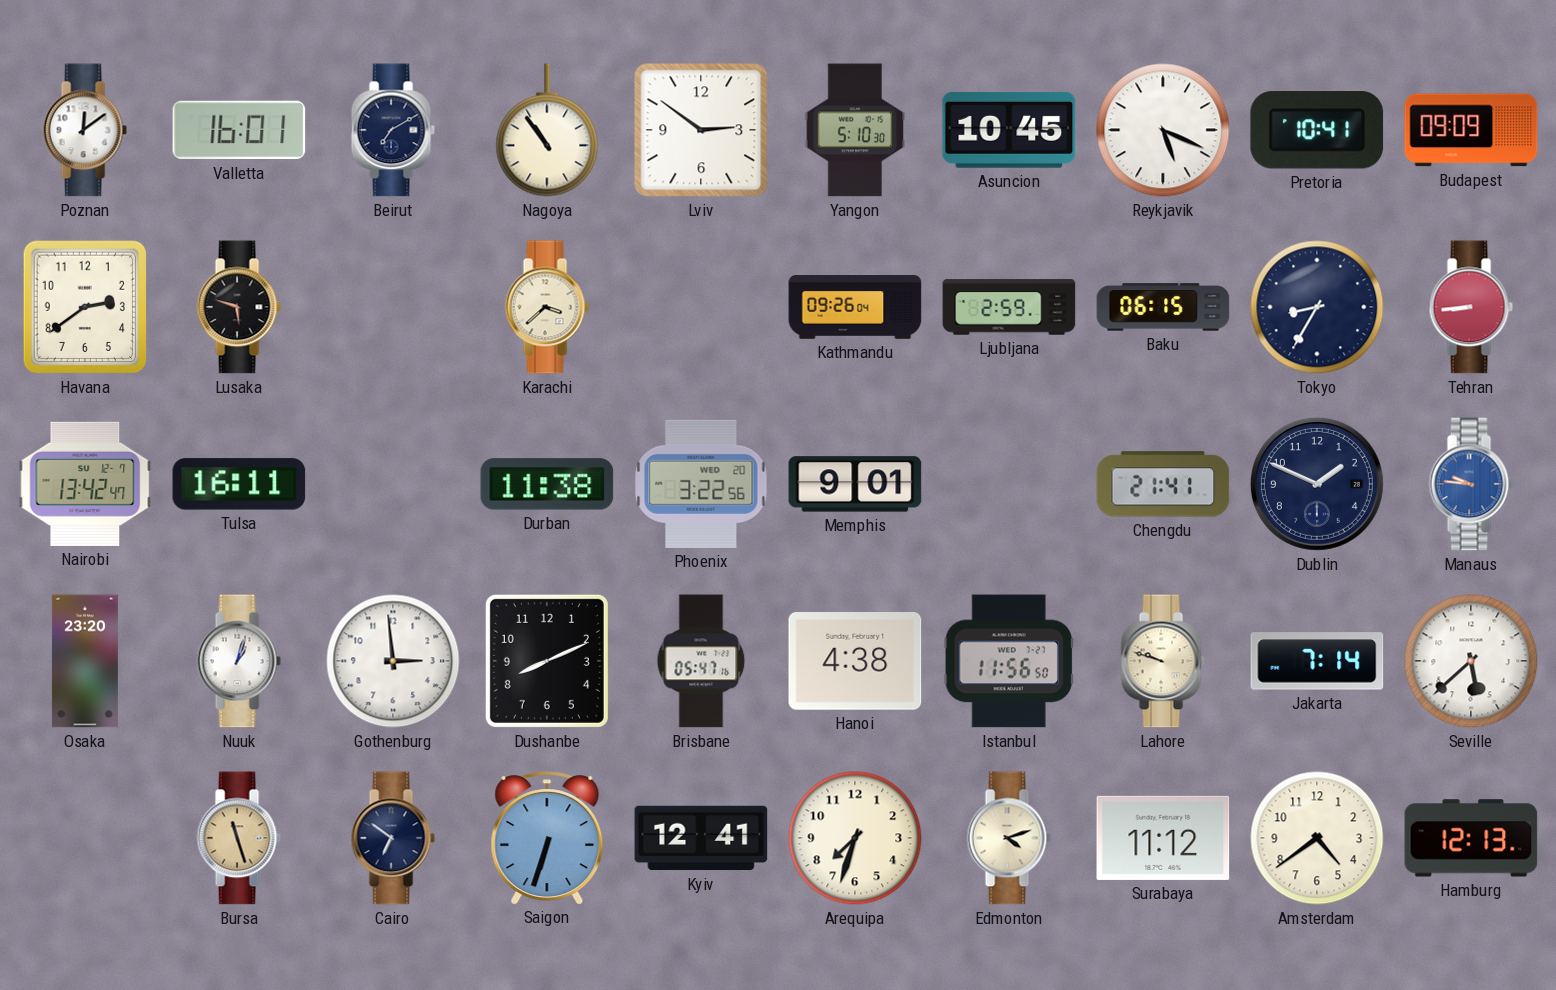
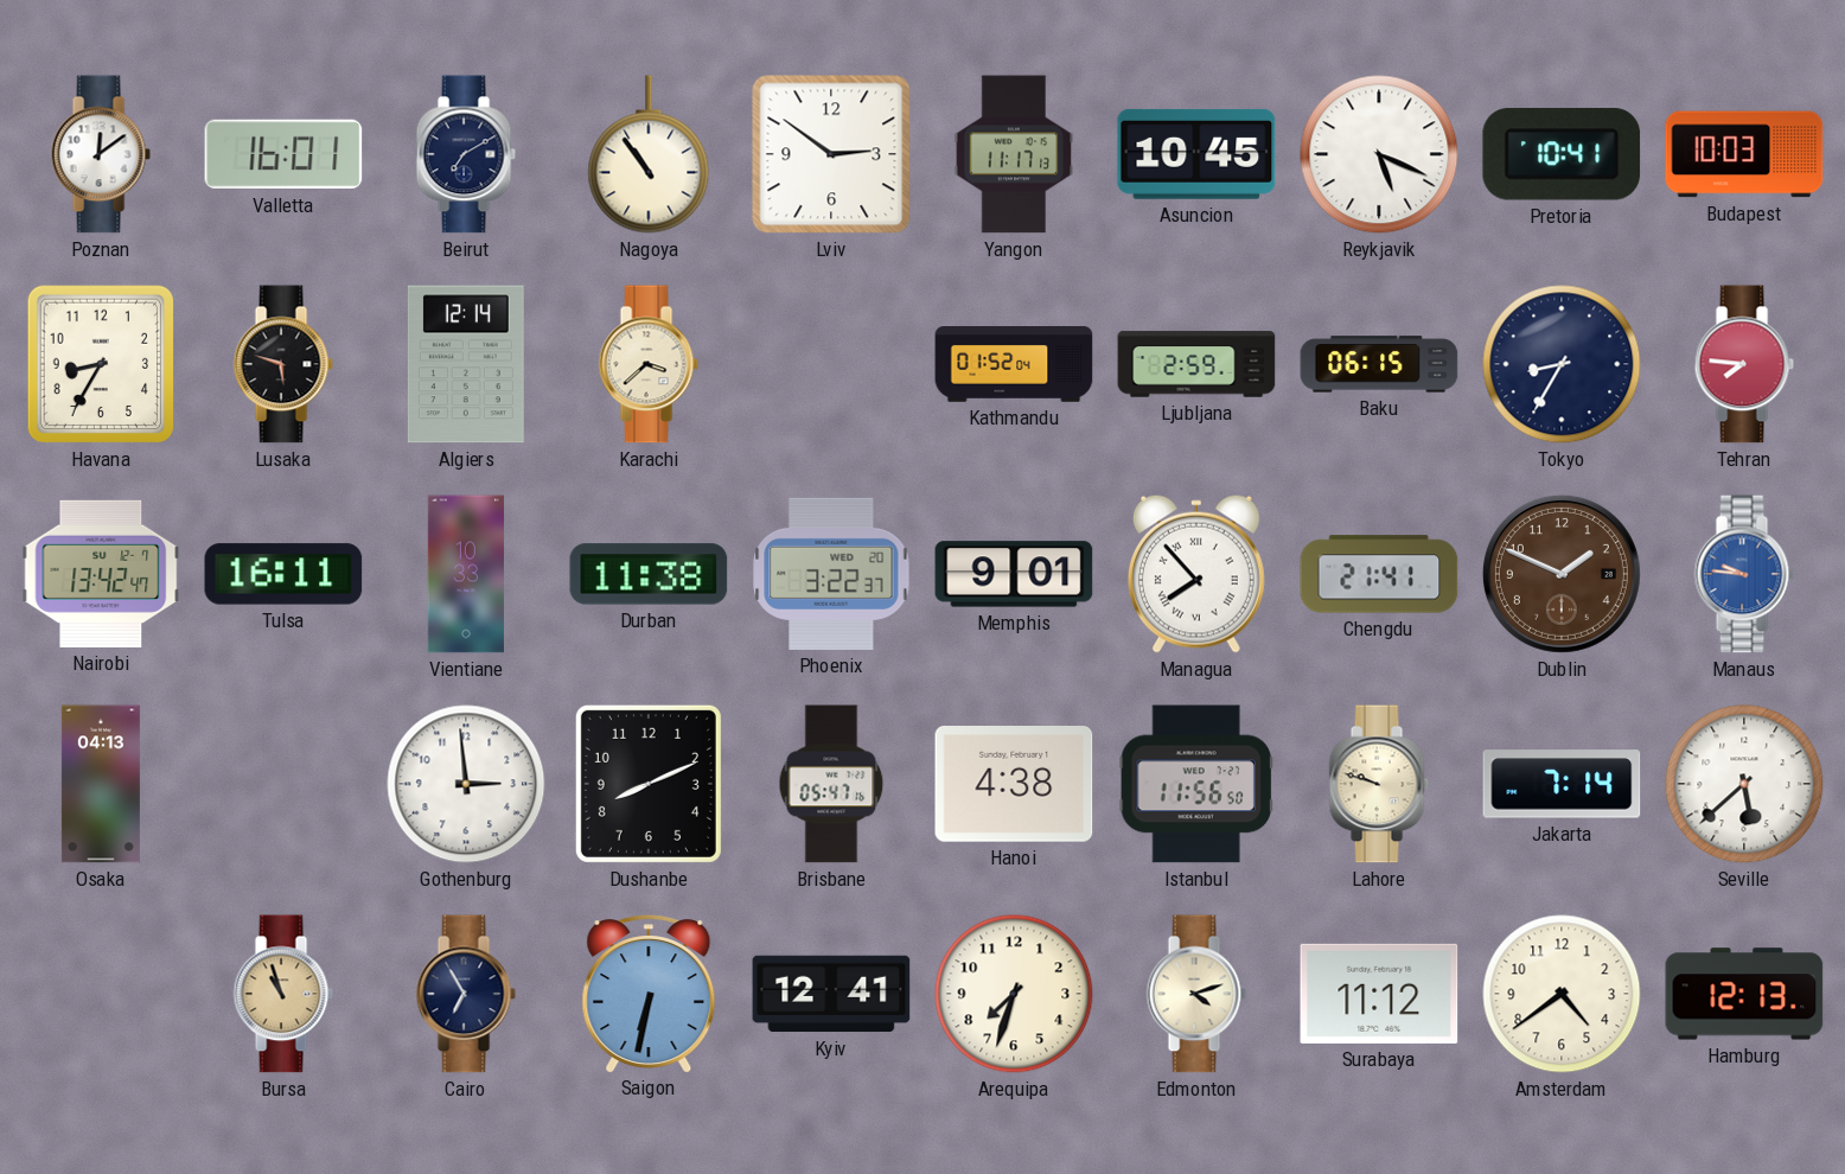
Yangon: 5:10 -> 11:17
Budapest: 09:09 -> 10:03
Havana: 2:39 -> 8:35
Algiers: none -> 12:14
Kathmandu: 09:26 -> 01:52
Tehran: 8:44 -> 7:46
Vientiane: none -> 10:33
Phoenix: 3:22:56 -> 3:22:37
Managua: none -> 7:53
Dublin dial: navy -> brown
Osaka: 23:20 -> 04:13
Nuuk: 1:03 -> none
Bursa: 11:27 -> 10:57
Cairo: 6:51 -> 6:55
Saigon: 6:33 -> 6:32
